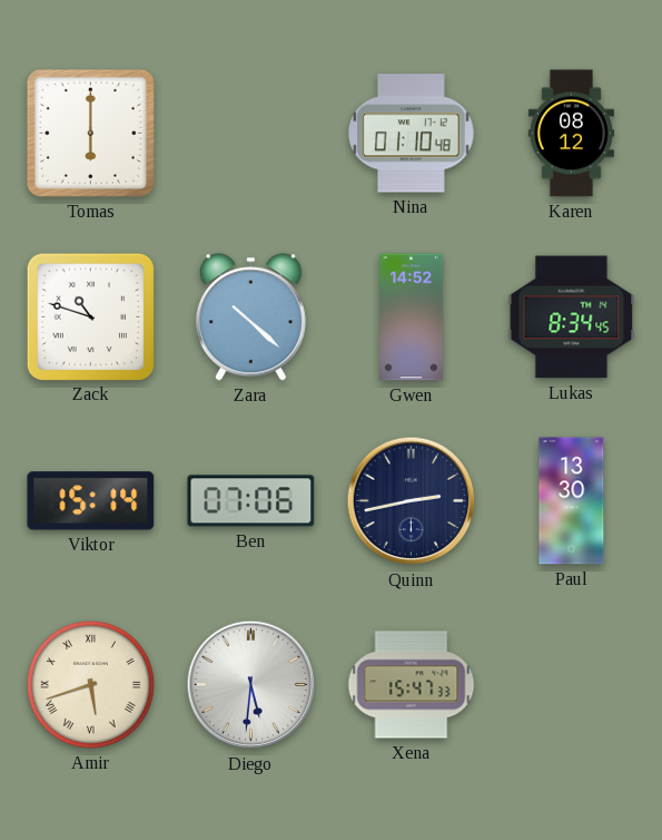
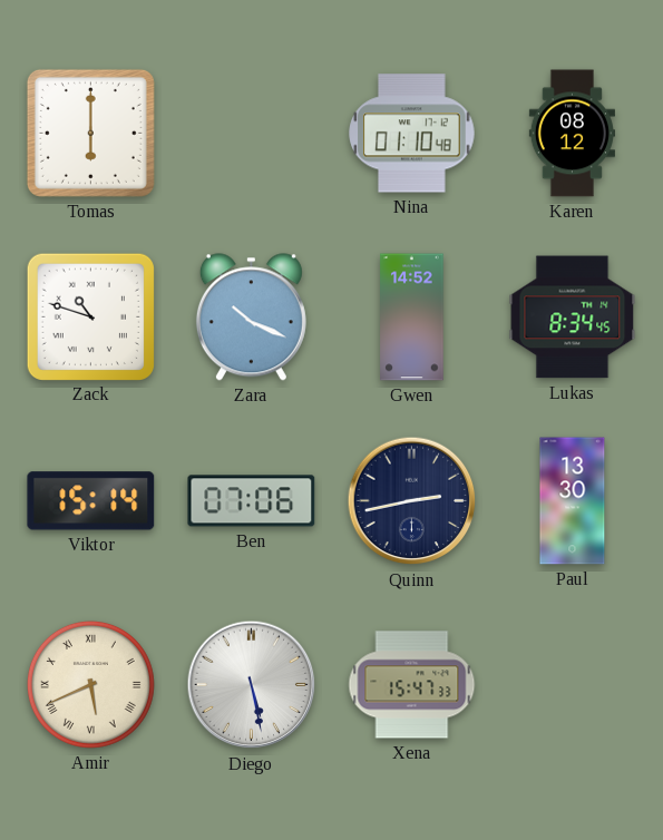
Zara: 10:22 -> 10:19
Amir: 5:42 -> 5:41
Diego: 5:31 -> 5:28
